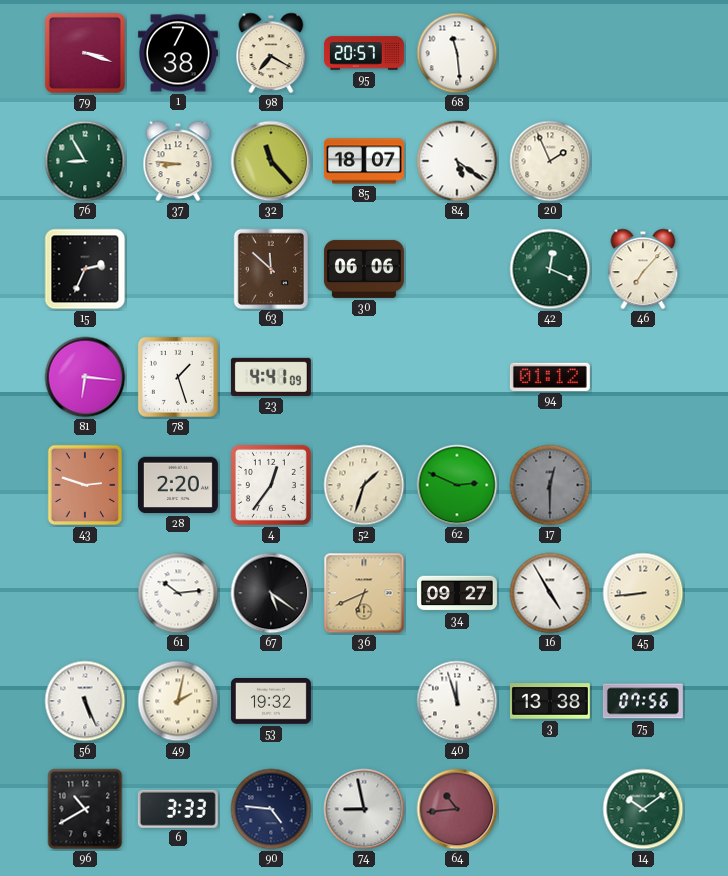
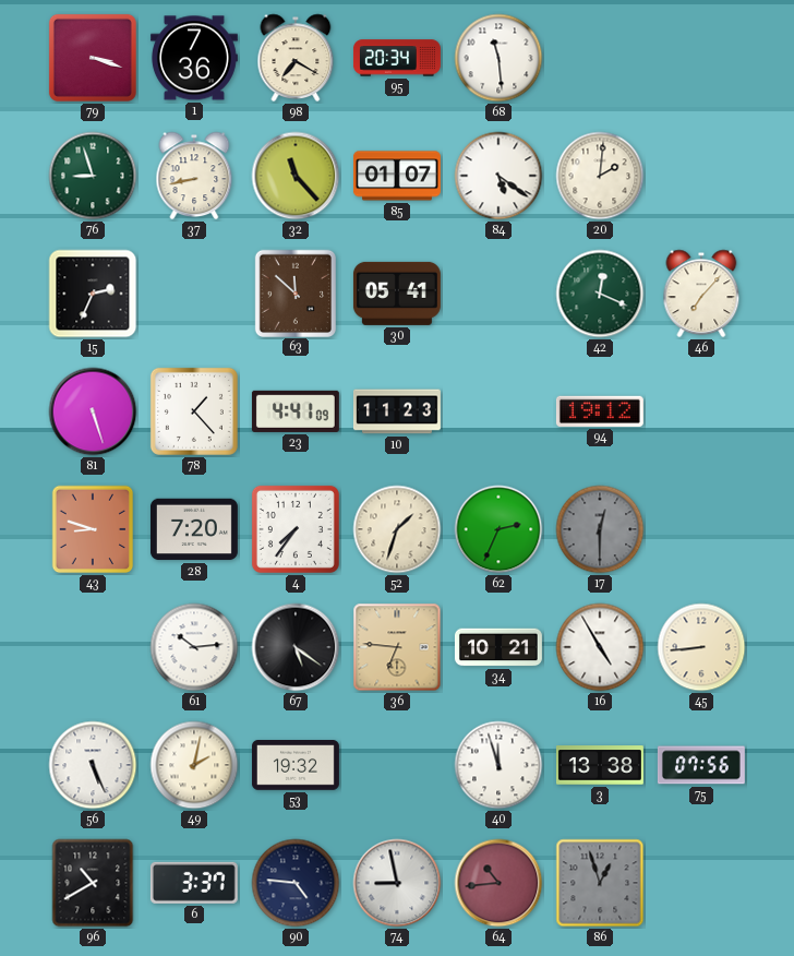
1: 7:38 -> 7:36
95: 20:57 -> 20:34
76: 8:55 -> 8:57
37: 8:46 -> 8:43
85: 18:07 -> 01:07
20: 1:56 -> 2:01
30: 06:06 -> 05:41
81: 6:16 -> 5:27
78: 1:27 -> 1:23
10: none -> 11:23
94: 01:12 -> 19:12
43: 2:48 -> 8:48
28: 2:20 -> 7:20
4: 12:36 -> 7:36
62: 2:49 -> 2:34
36: 6:41 -> 6:46
34: 09:27 -> 10:21
6: 3:33 -> 3:37
86: none -> 12:57
14: 10:09 -> none
